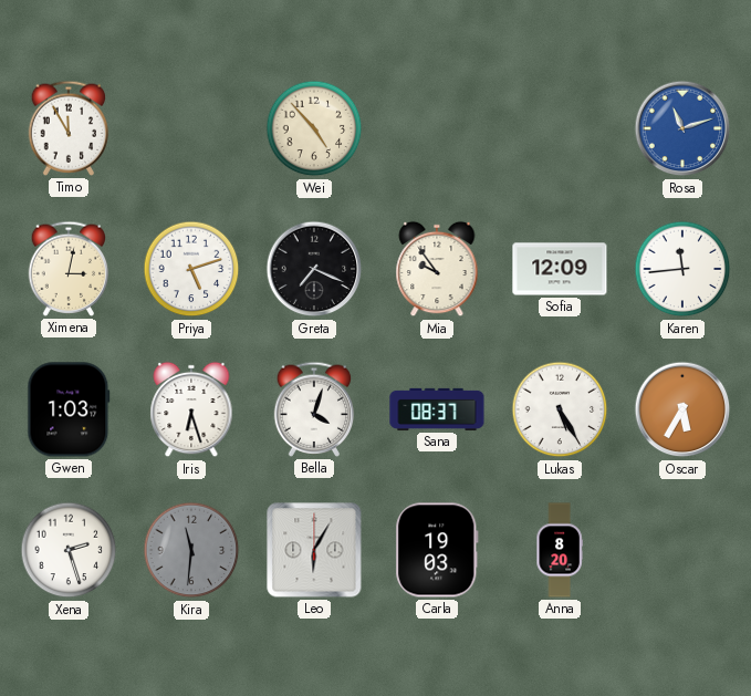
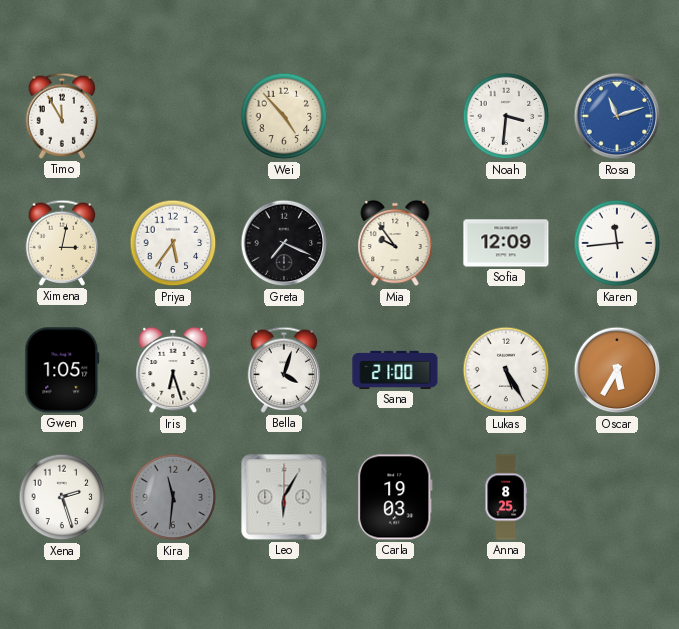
Noah: none -> 3:31
Priya: 5:12 -> 5:36
Gwen: 1:03 -> 1:05
Sana: 08:37 -> 21:00
Anna: 8:20 -> 8:25
